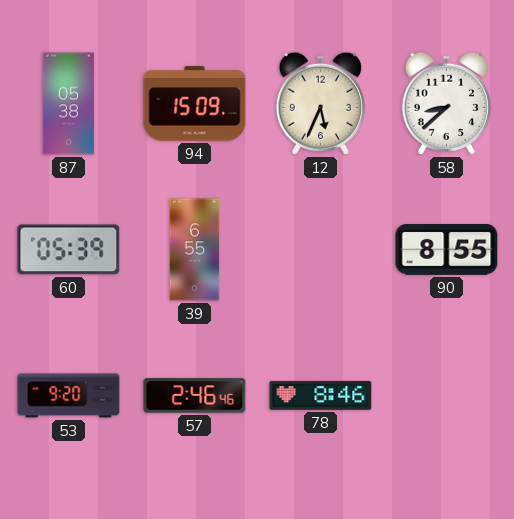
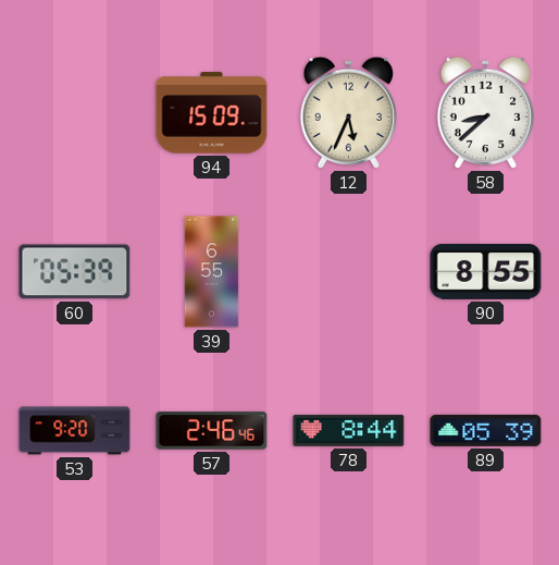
87: 05:38 -> none
78: 8:46 -> 8:44
89: none -> 05:39
